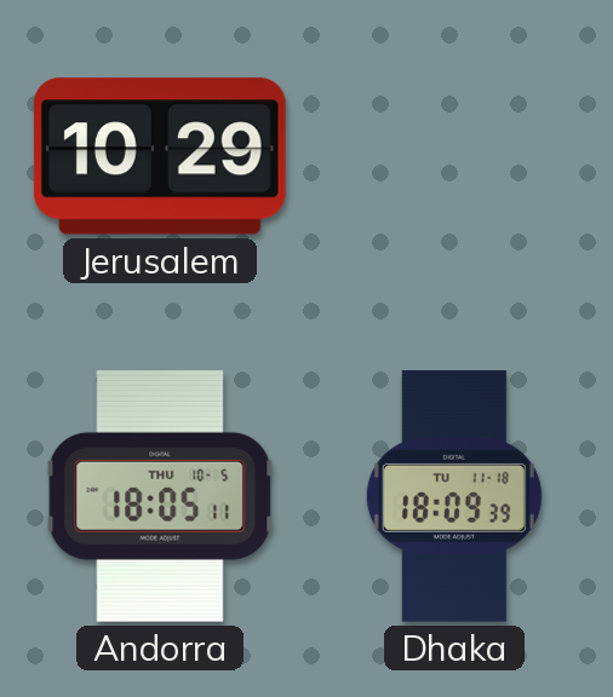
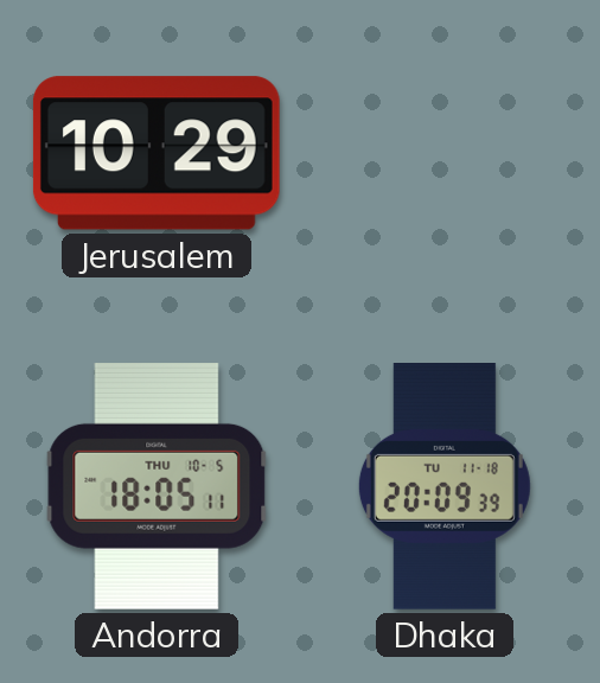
Dhaka: 18:09 -> 20:09
